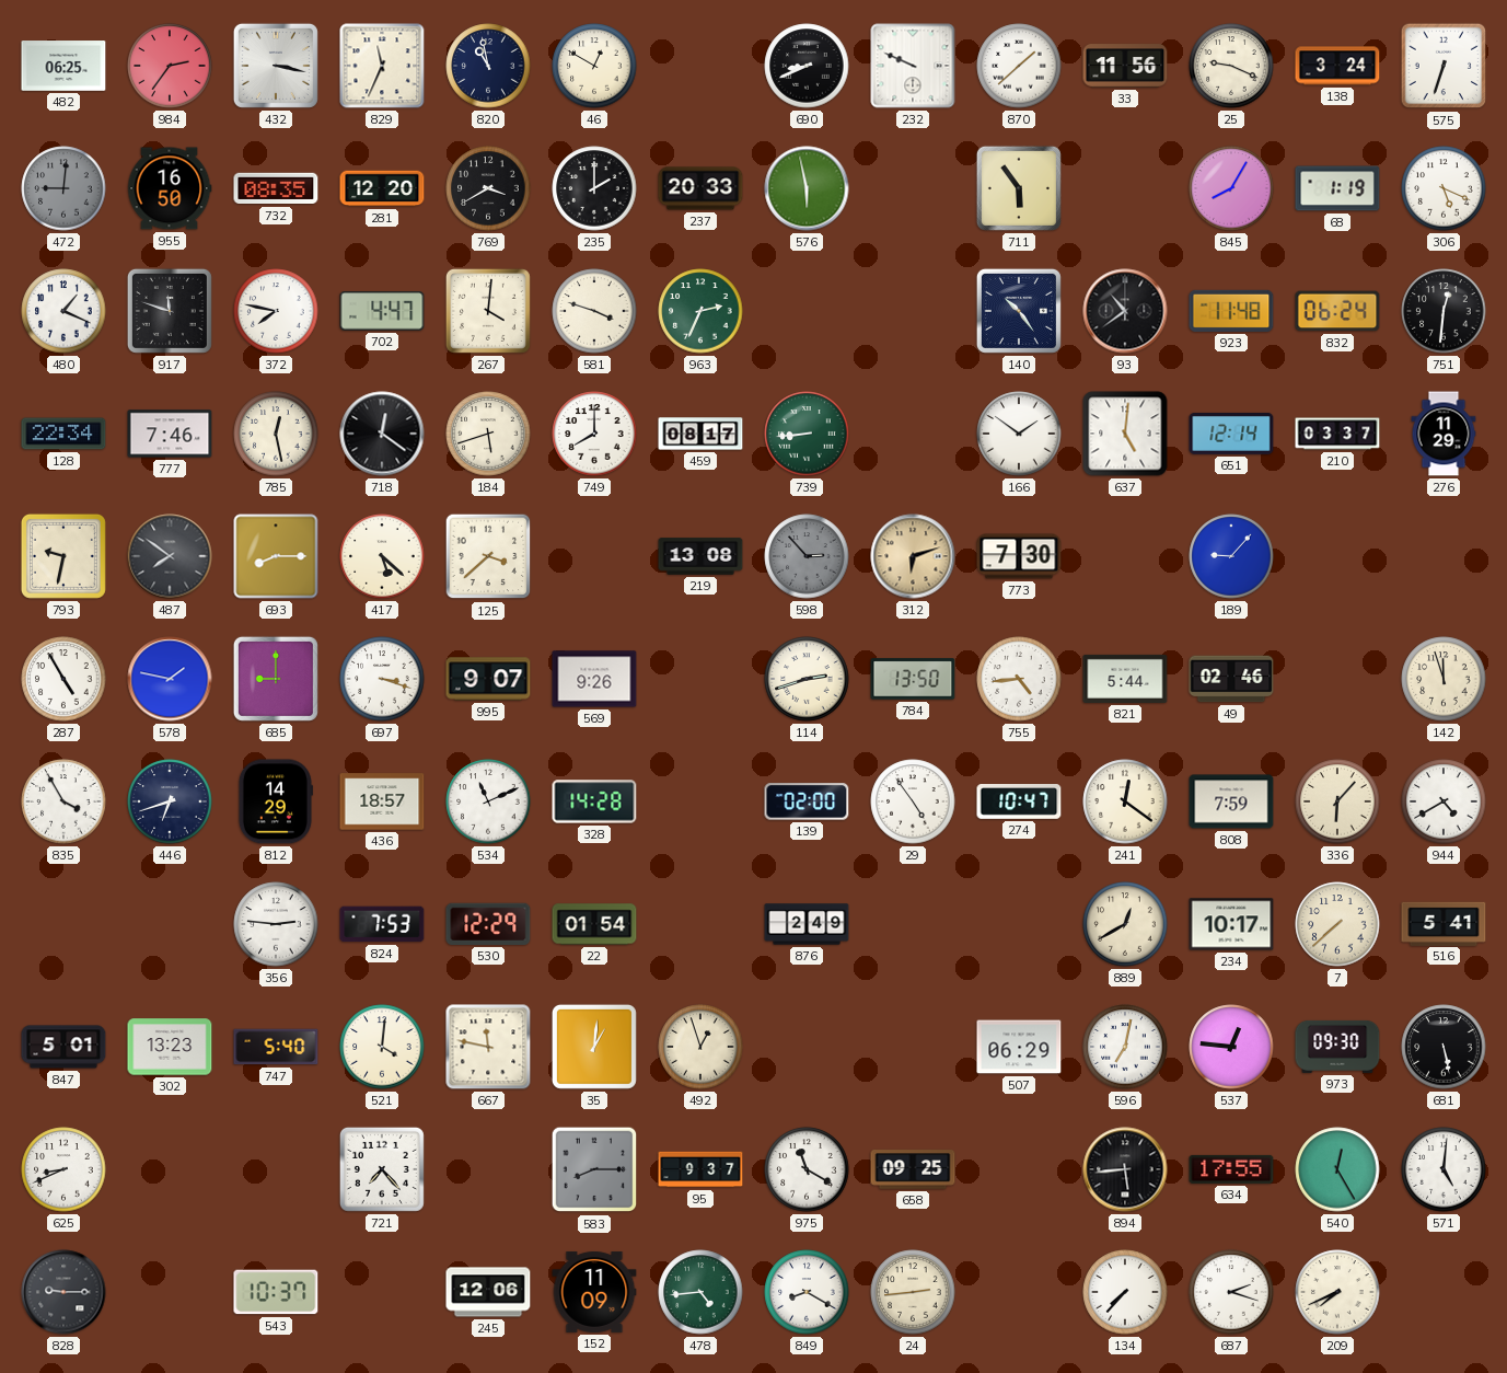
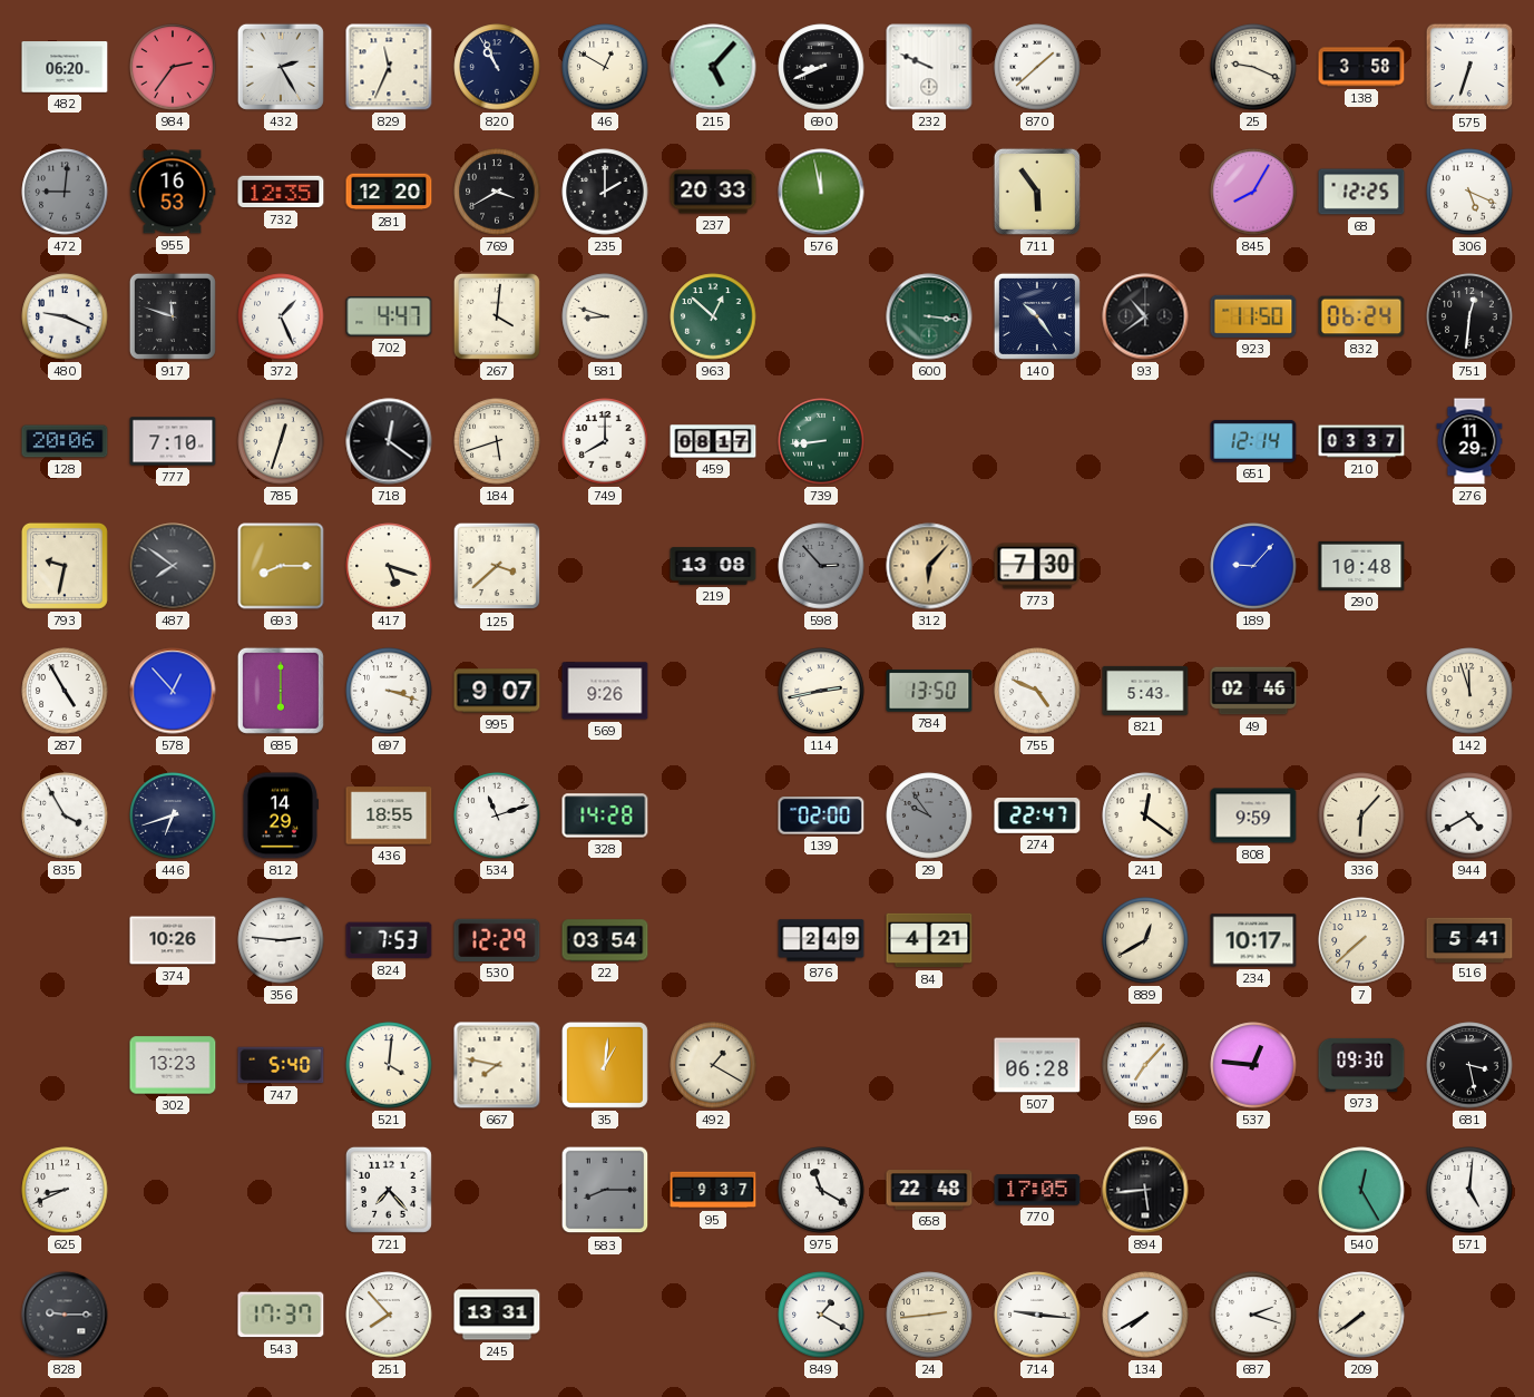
482: 06:25 -> 06:20
432: 3:17 -> 2:25
820: 10:58 -> 10:56
215: none -> 5:07
33: 11:56 -> none
138: 3:24 -> 3:58
955: 16:50 -> 16:53
732: 08:35 -> 12:35
576: 5:58 -> 11:58
68: 1:19 -> 12:25
480: 1:19 -> 9:19
372: 7:47 -> 1:26
581: 3:48 -> 8:48
963: 2:34 -> 12:52
600: none -> 3:16
923: 11:48 -> 11:50
128: 22:34 -> 20:06
777: 7:46 -> 7:10
785: 12:28 -> 12:33
166: 1:51 -> none
637: 5:01 -> none
417: 5:22 -> 5:18
312: 6:12 -> 6:07
290: none -> 10:48
578: 1:47 -> 12:53
685: 9:00 -> 6:00
114: 2:42 -> 2:43
755: 4:44 -> 4:49
821: 5:44 -> 5:43
436: 18:57 -> 18:55
534: 11:11 -> 11:12
29: 4:54 -> 9:54
29 dial: white -> grey
274: 10:47 -> 22:47
808: 7:59 -> 9:59
374: none -> 10:26
22: 01:54 -> 03:54
84: none -> 4:21
847: 5:01 -> none
667: 11:47 -> 7:47
492: 12:57 -> 1:20
507: 06:29 -> 06:28
596: 7:02 -> 7:07
681: 5:28 -> 3:28
658: 09:25 -> 22:48
770: none -> 17:05
634: 17:55 -> none
543: 10:37 -> 17:37
251: none -> 7:53
245: 12:06 -> 13:31
152: 11:09 -> none
478: 4:44 -> none
849: 8:20 -> 1:20
714: none -> 9:16
134: 7:37 -> 7:40
209: 7:41 -> 7:39
